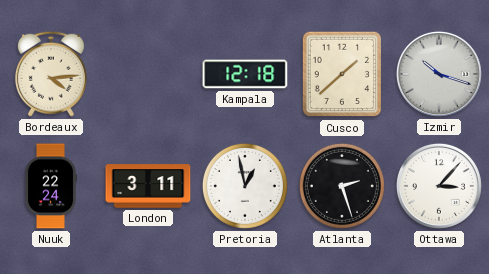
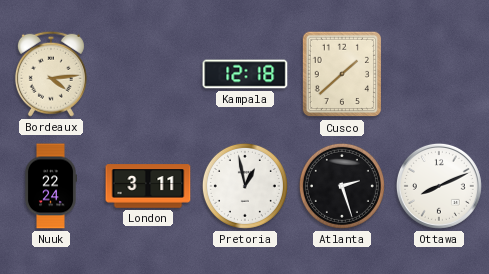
Izmir: 10:18 -> none
Ottawa: 3:07 -> 8:11
